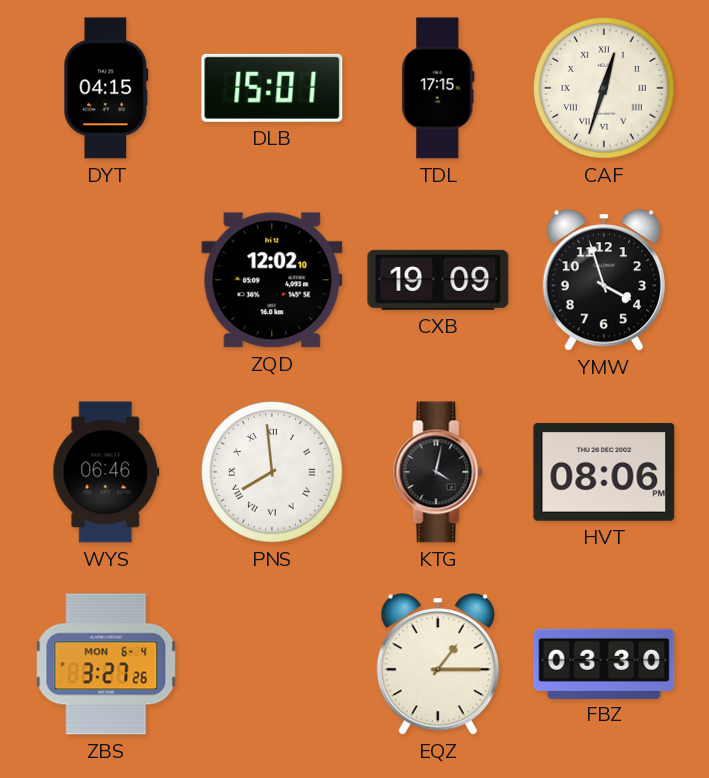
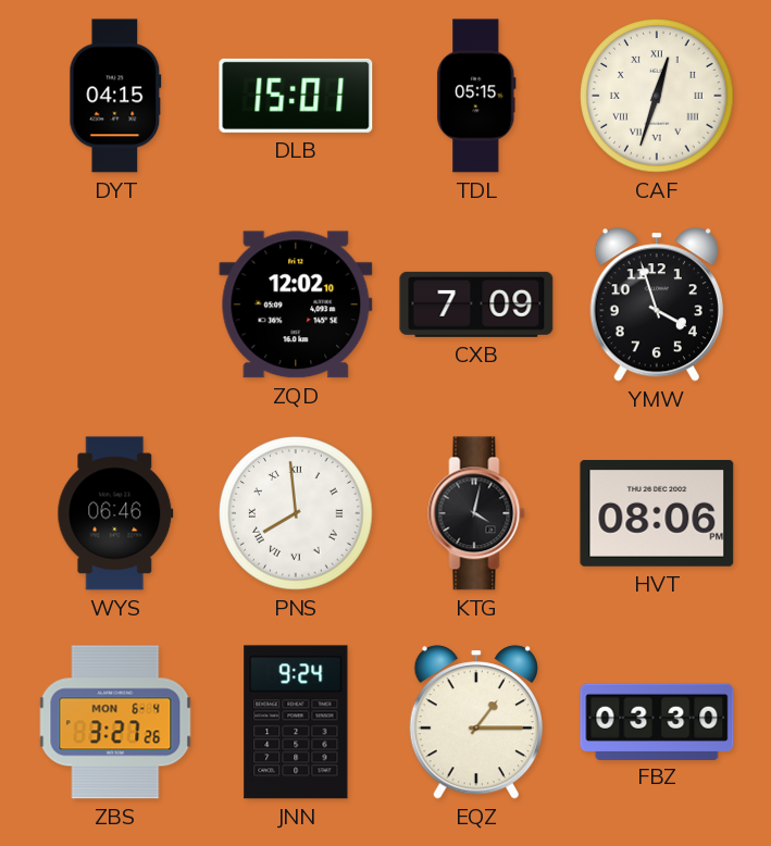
TDL: 17:15 -> 05:15
CXB: 19:09 -> 7:09
JNN: none -> 9:24
